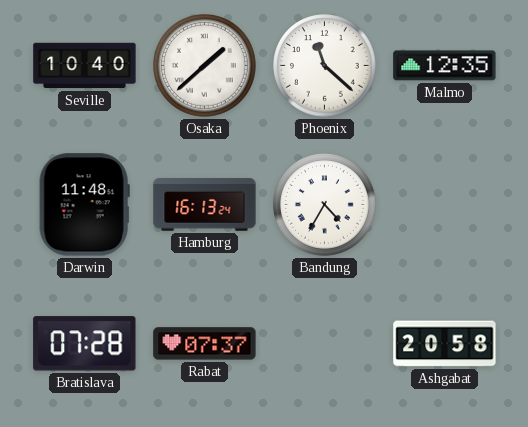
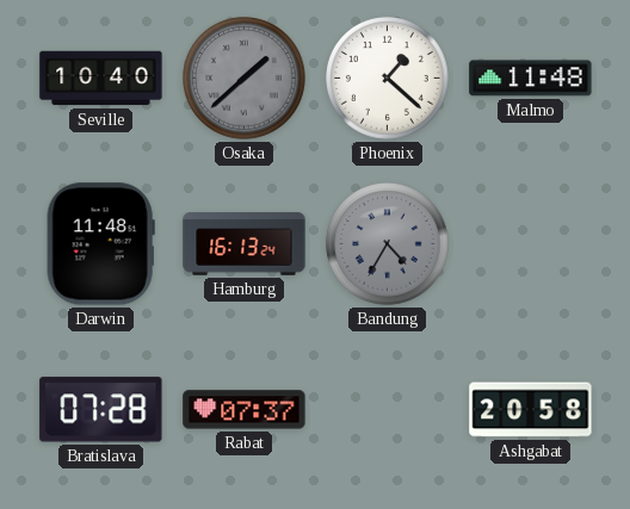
Osaka dial: white -> grey
Phoenix: 11:22 -> 1:22
Malmo: 12:35 -> 11:48
Bandung dial: white -> grey
